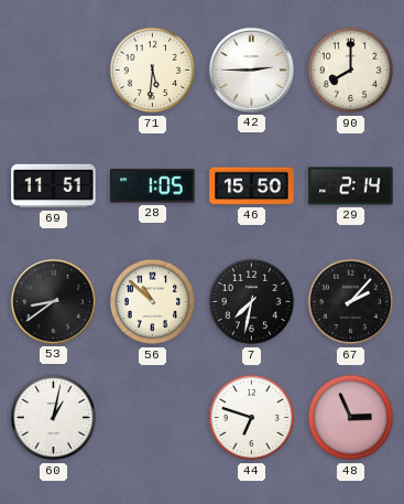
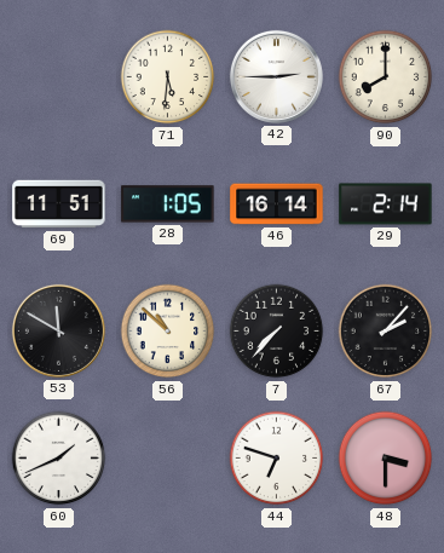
46: 15:50 -> 16:14
53: 8:39 -> 11:50
7: 7:32 -> 7:37
60: 1:02 -> 1:41
48: 2:56 -> 3:30
